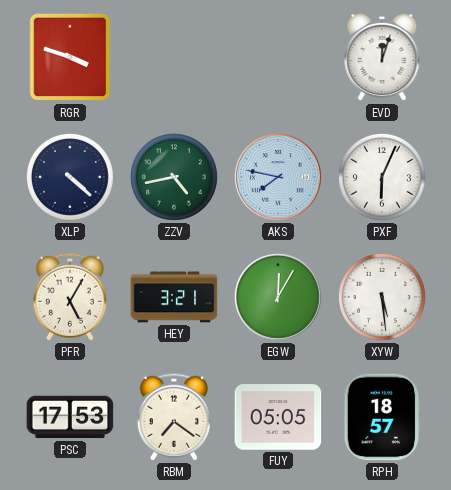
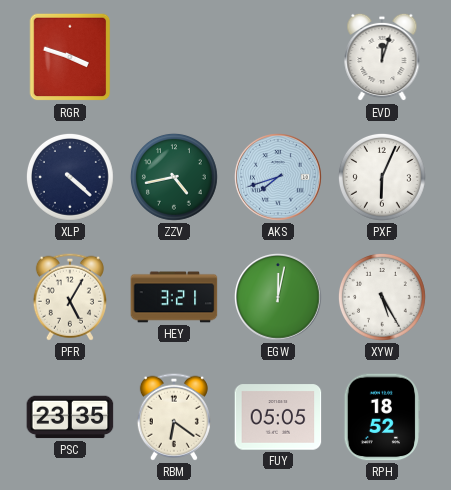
AKS: 7:47 -> 7:42
EGW: 12:05 -> 12:02
XYW: 5:29 -> 5:25
PSC: 17:53 -> 23:35
RBM: 7:21 -> 6:21
RPH: 18:57 -> 18:52
